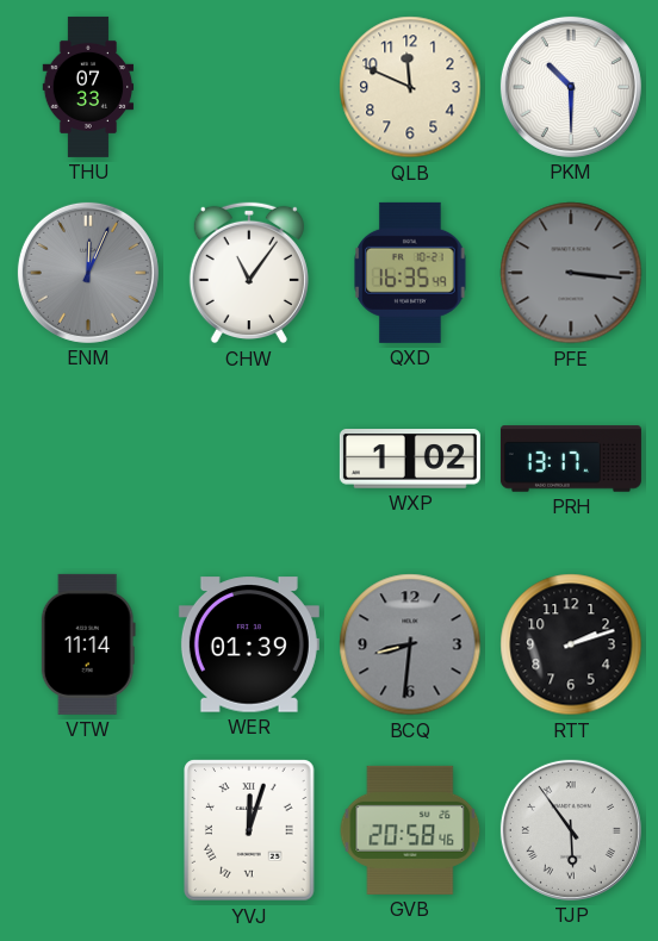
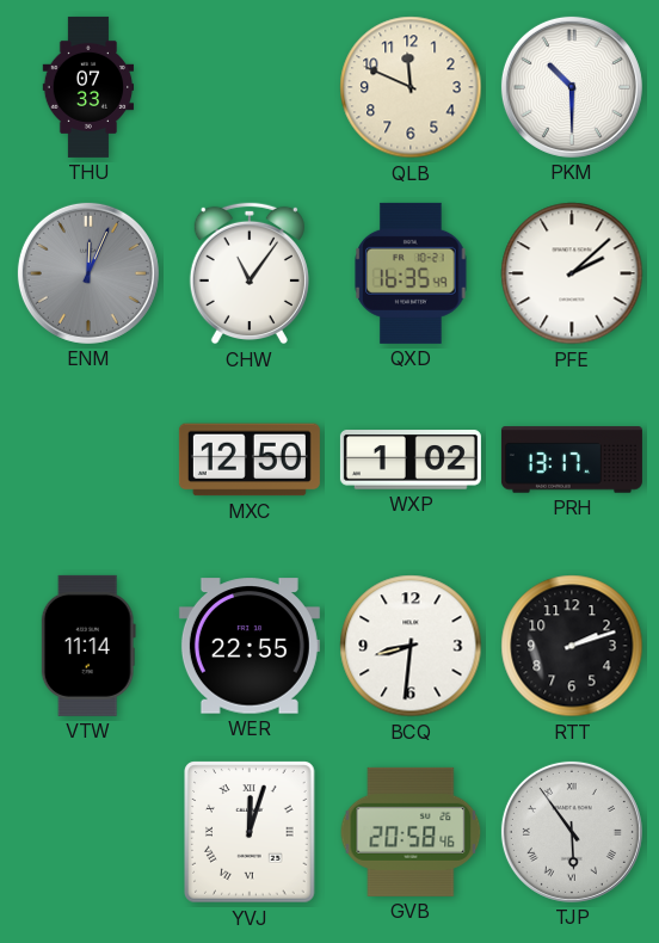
PFE: 3:16 -> 2:08
PFE dial: grey -> white
MXC: none -> 12:50
WER: 01:39 -> 22:55
BCQ dial: grey -> white
